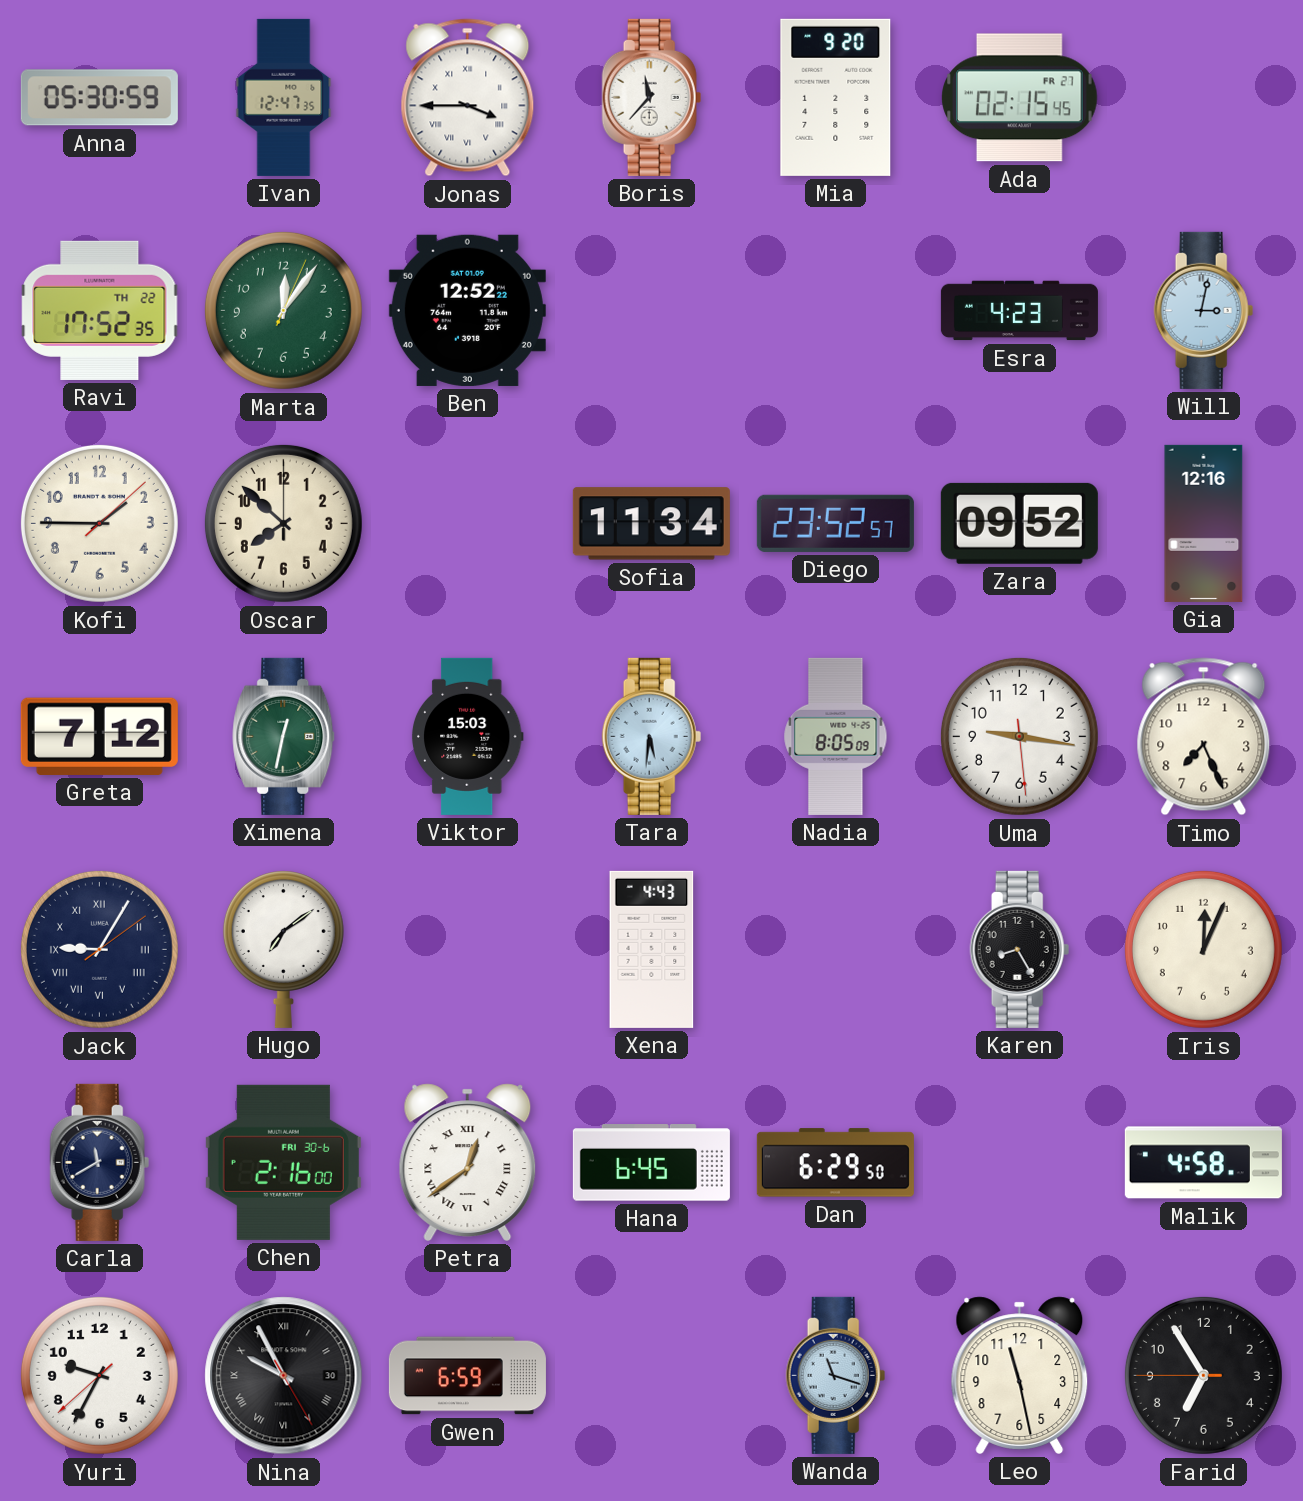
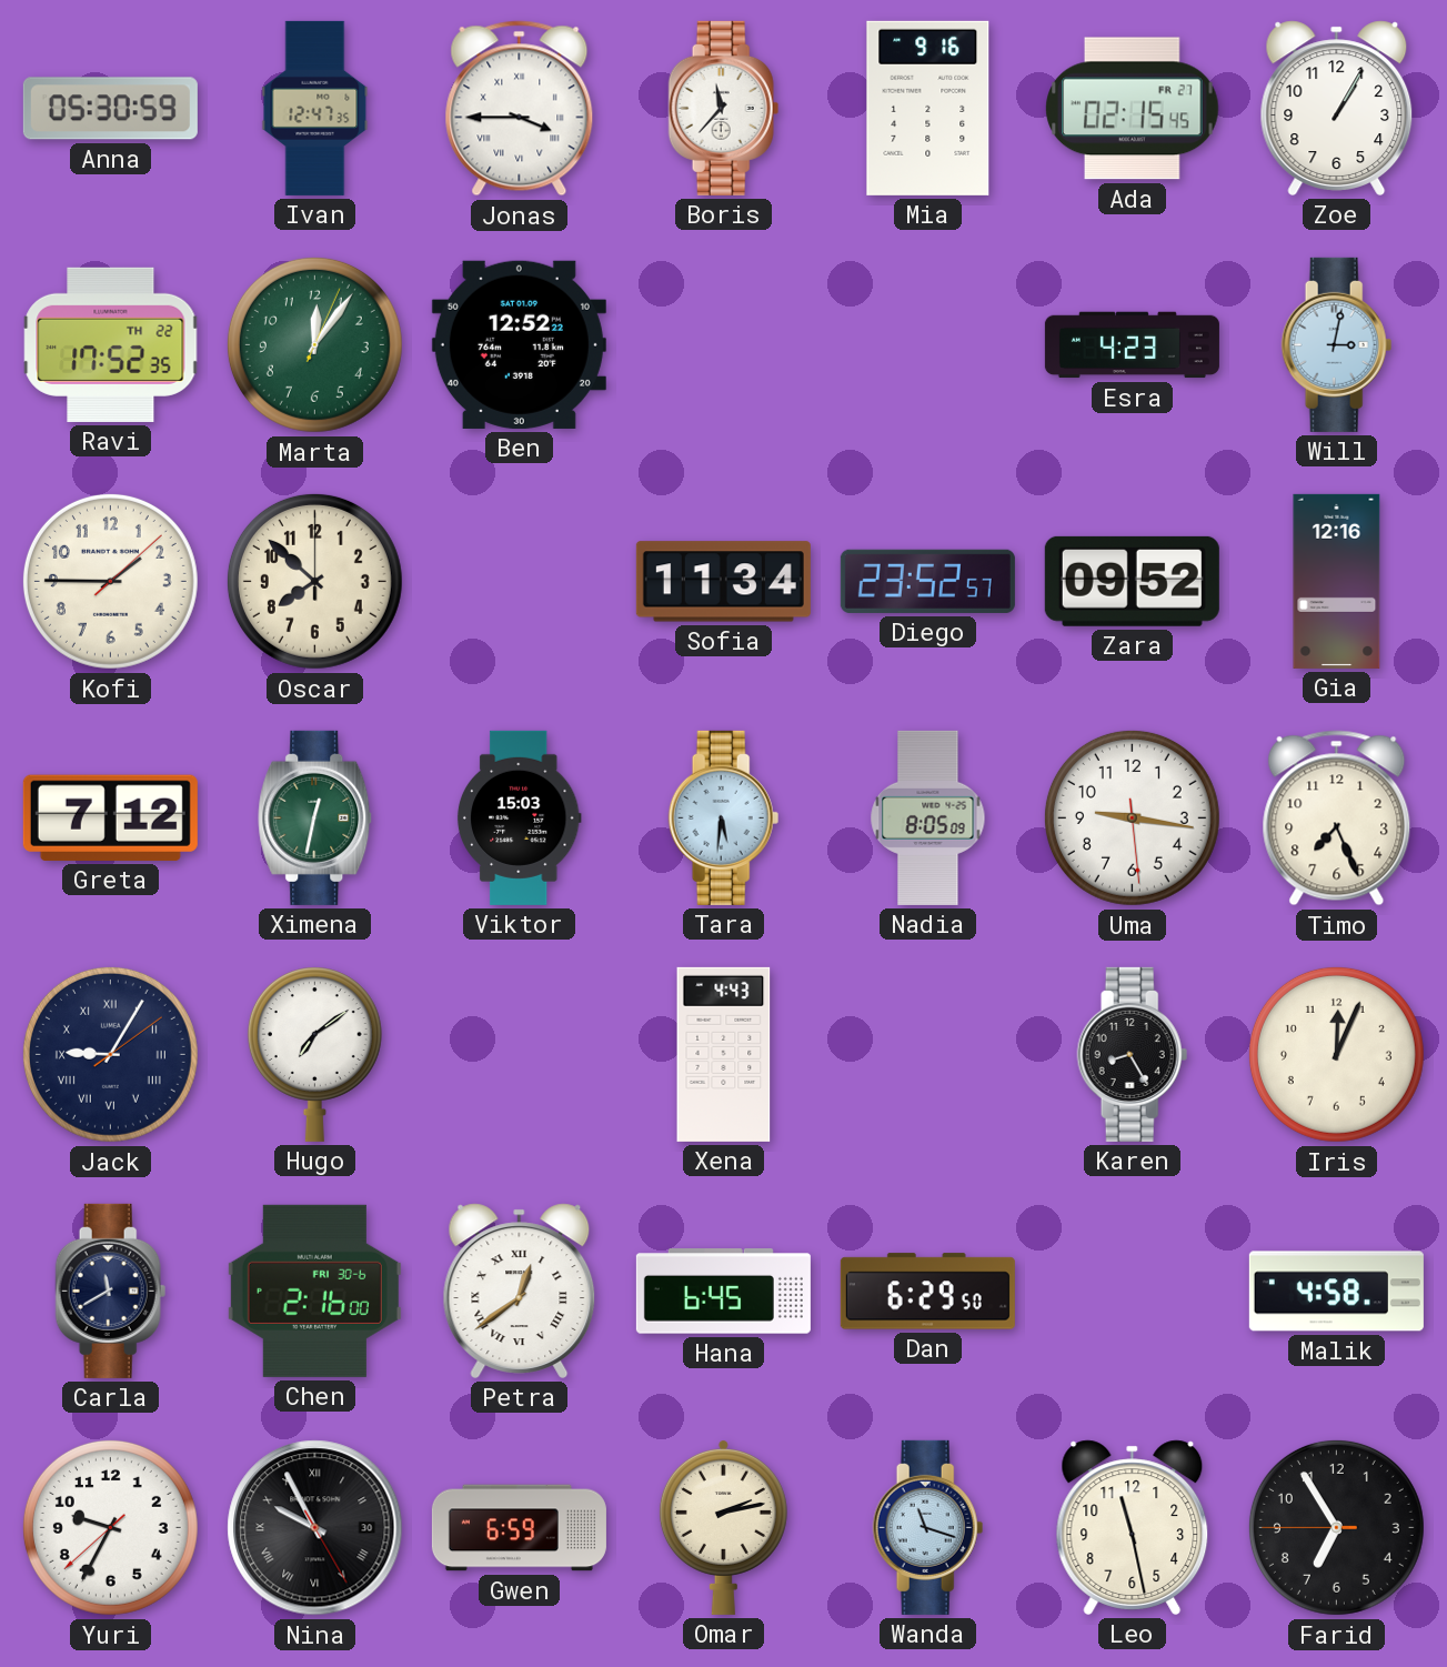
Mia: 9:20 -> 9:16
Zoe: none -> 1:05
Omar: none -> 2:13
